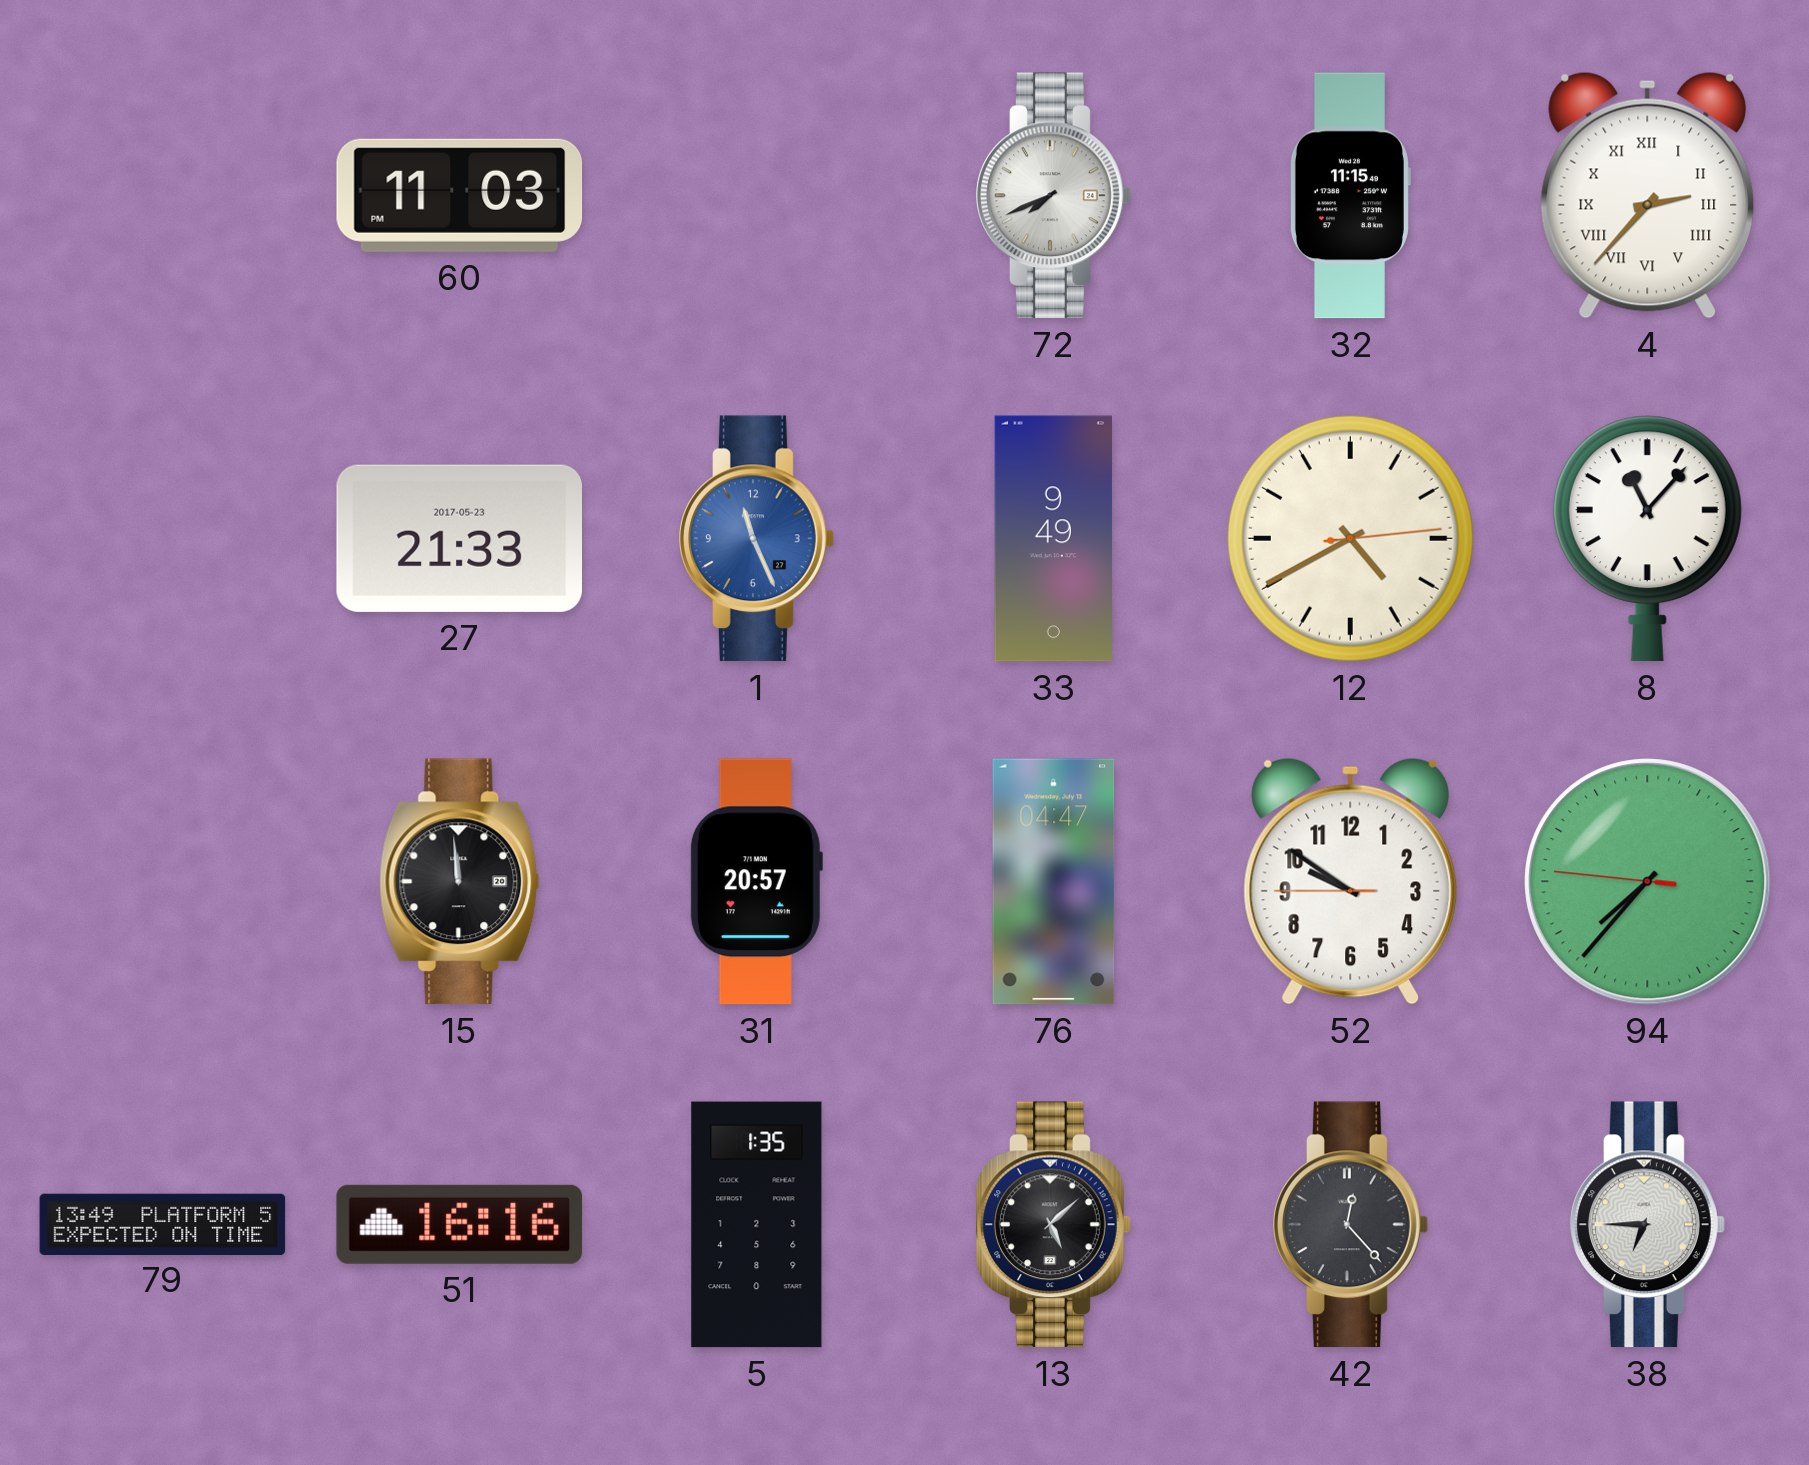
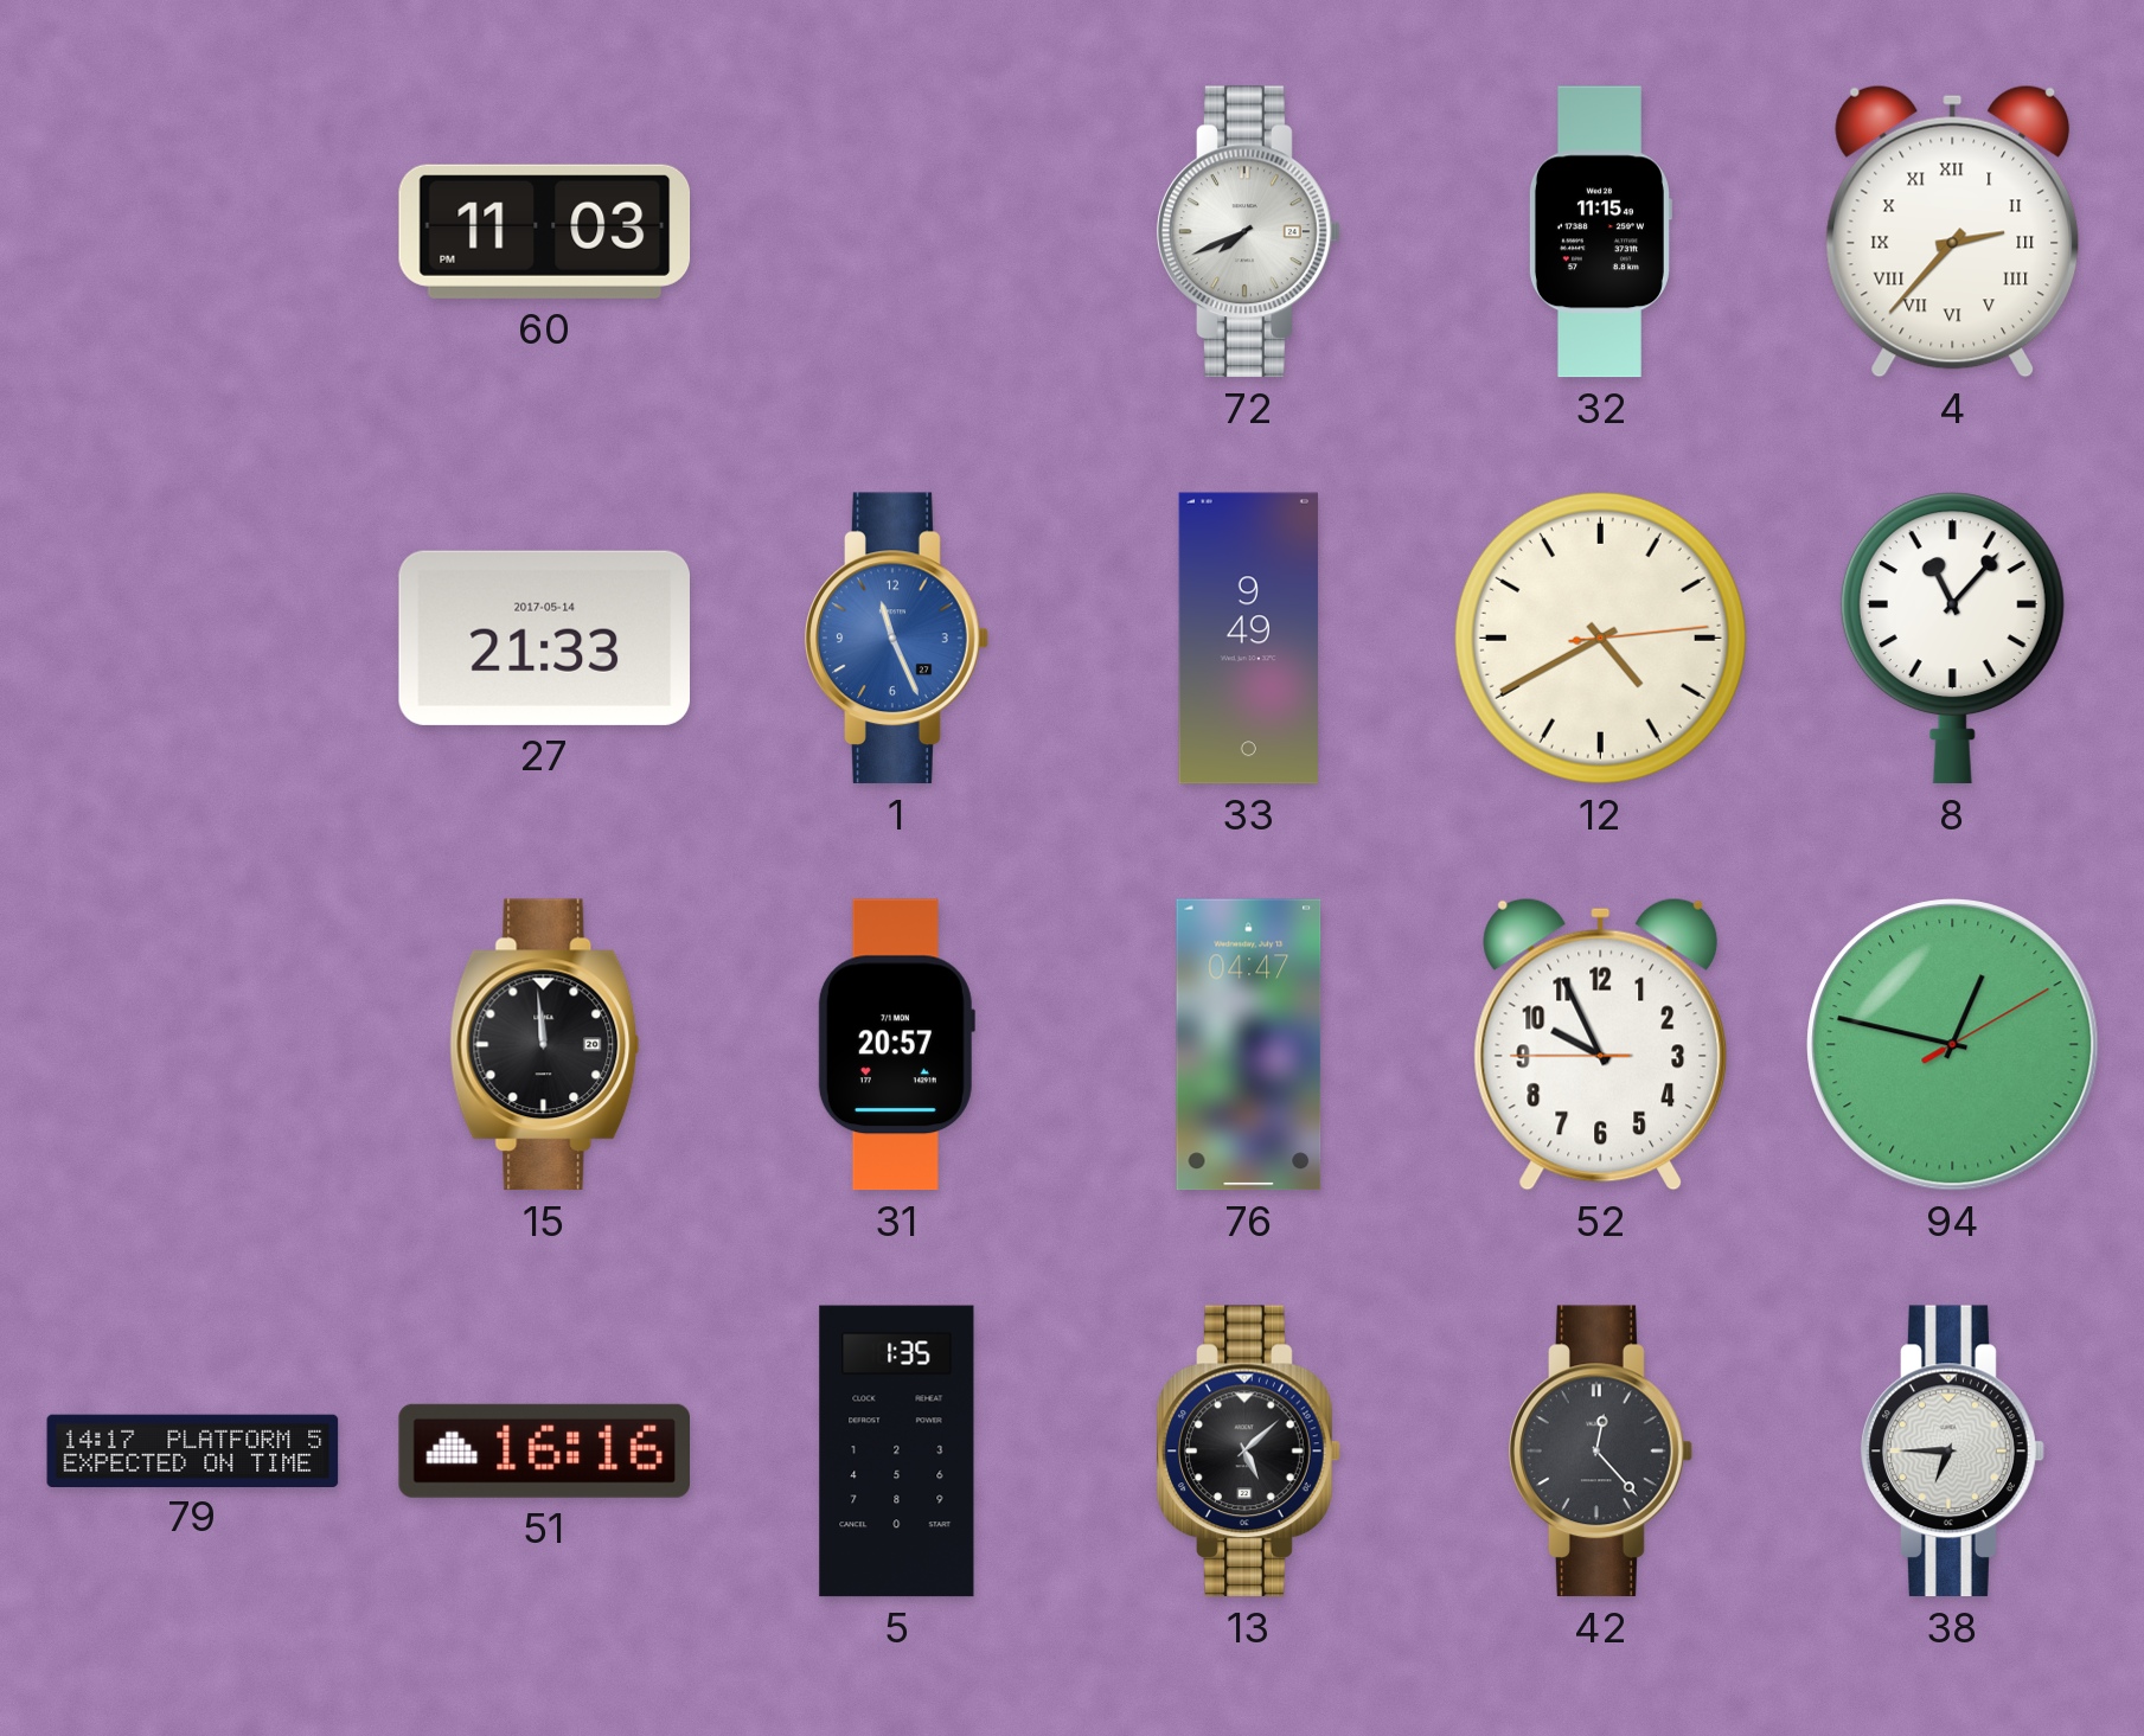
27 date: 2017-05-23 -> 2017-05-14
52: 9:50 -> 9:55
94: 7:36 -> 12:47
79: 13:49 -> 14:17
